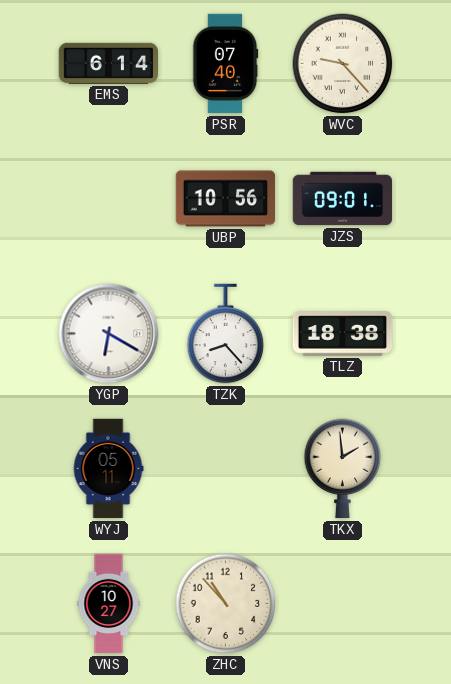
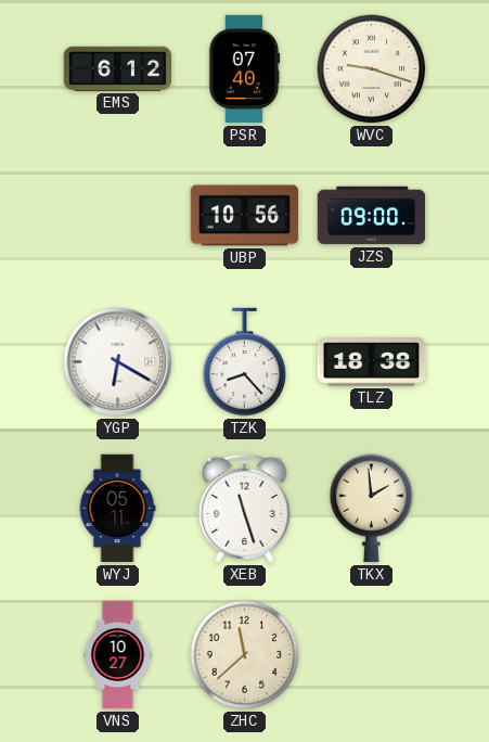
EMS: 6:14 -> 6:12
WVC: 9:23 -> 9:18
JZS: 09:01 -> 09:00
XEB: none -> 11:27
ZHC: 10:53 -> 11:38
